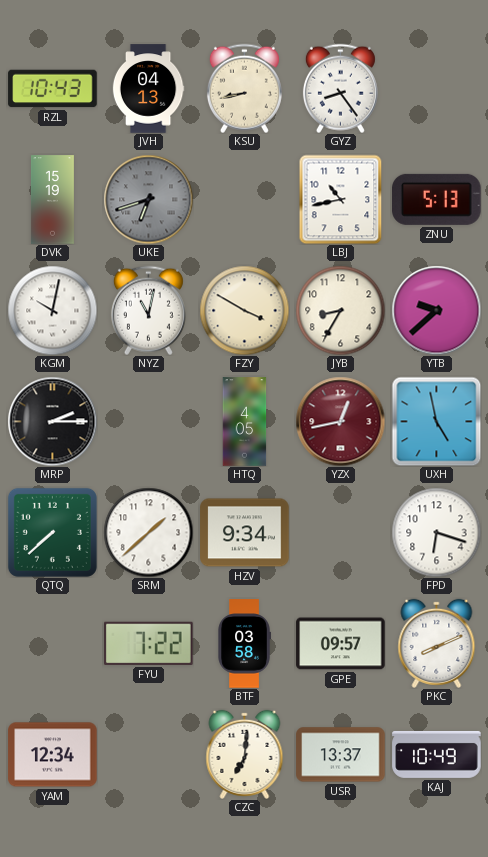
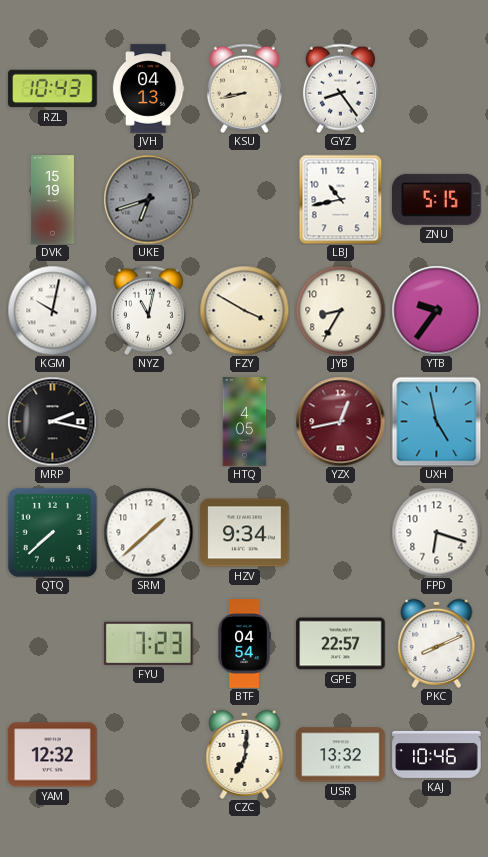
ZNU: 5:13 -> 5:15
YTB: 9:38 -> 9:36
MRP: 2:15 -> 2:17
FYU: 7:22 -> 7:23
BTF: 03:58 -> 04:54
GPE: 09:57 -> 22:57
YAM: 12:34 -> 12:32
USR: 13:37 -> 13:32
KAJ: 10:49 -> 10:46
